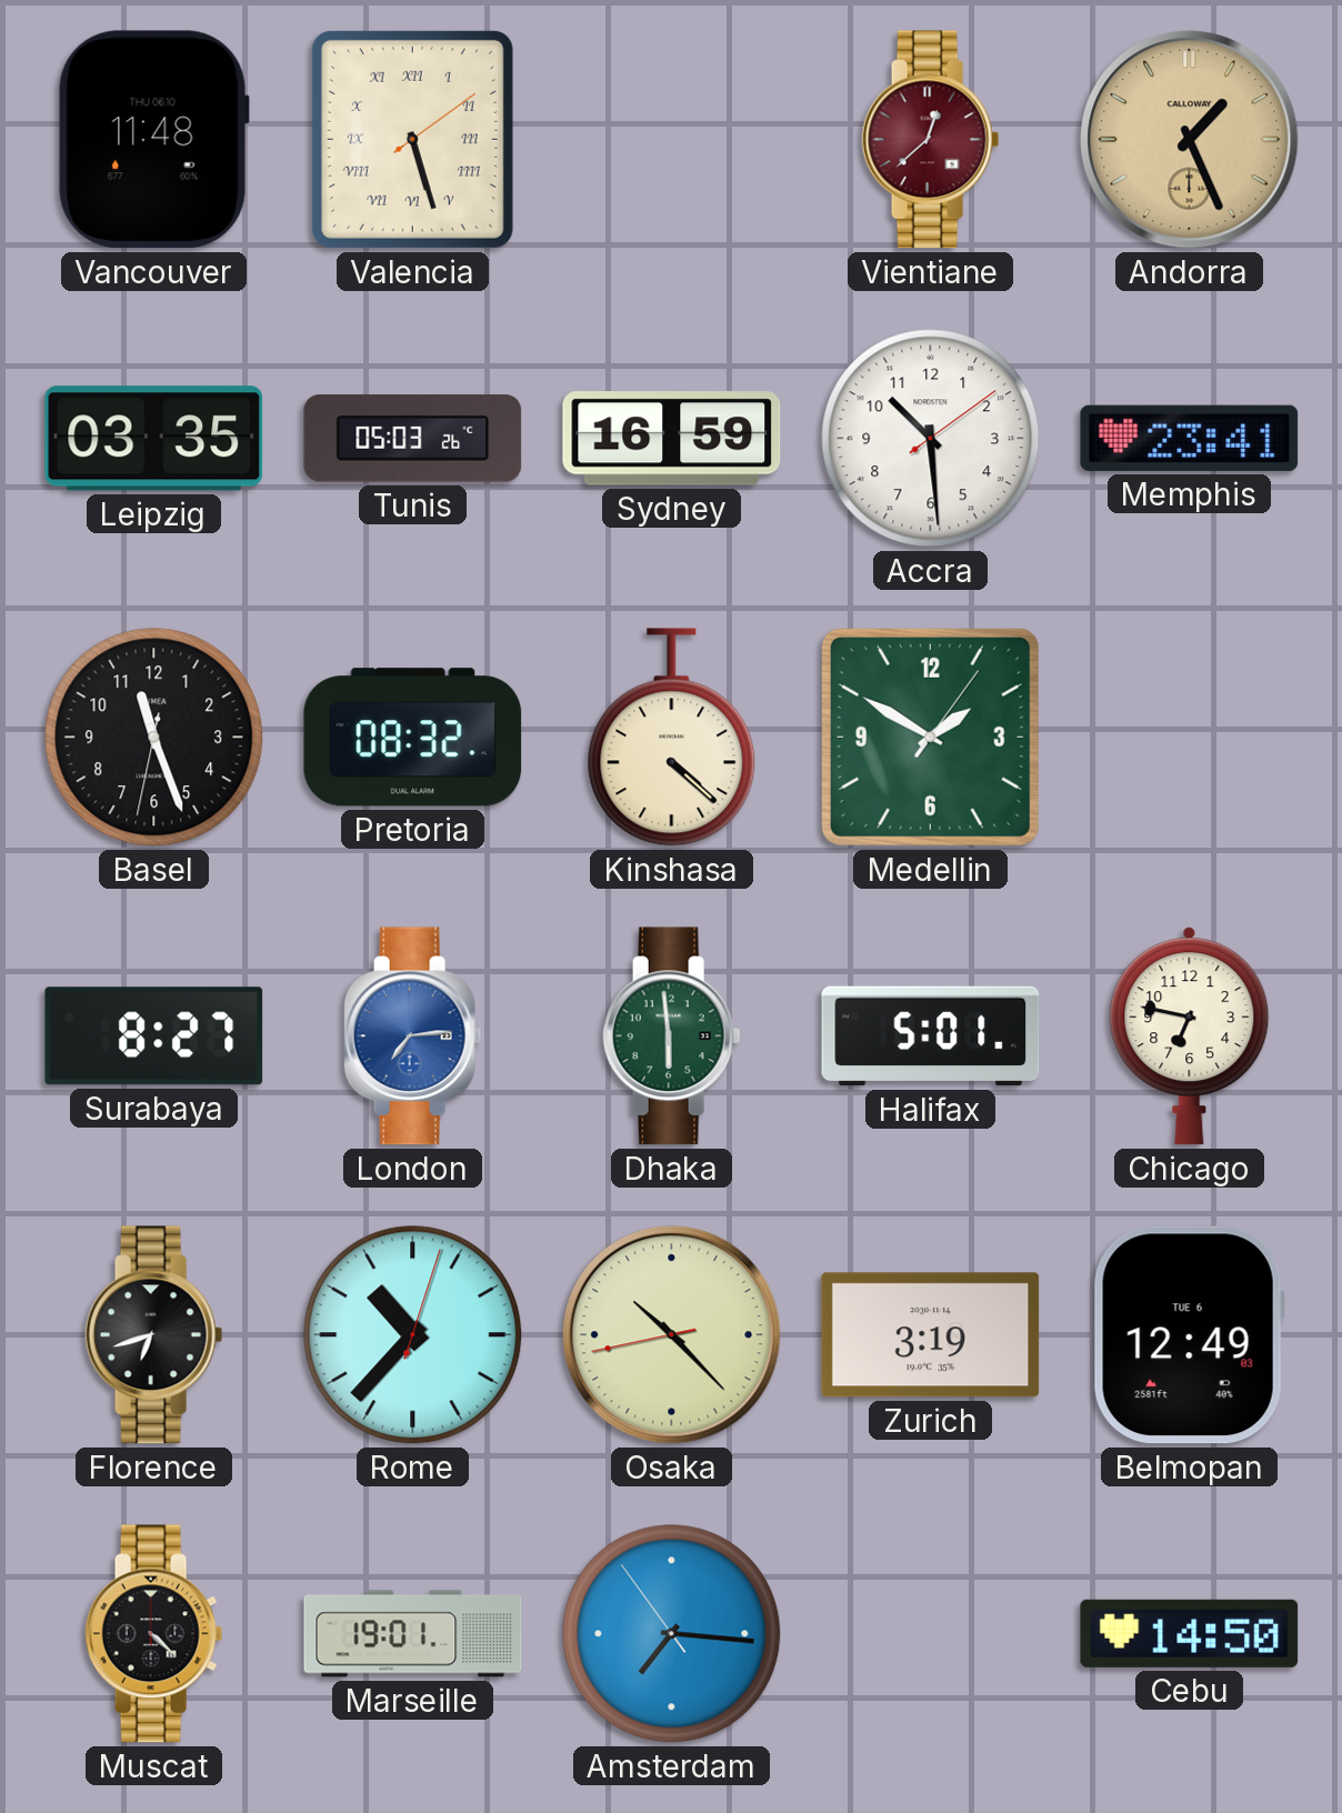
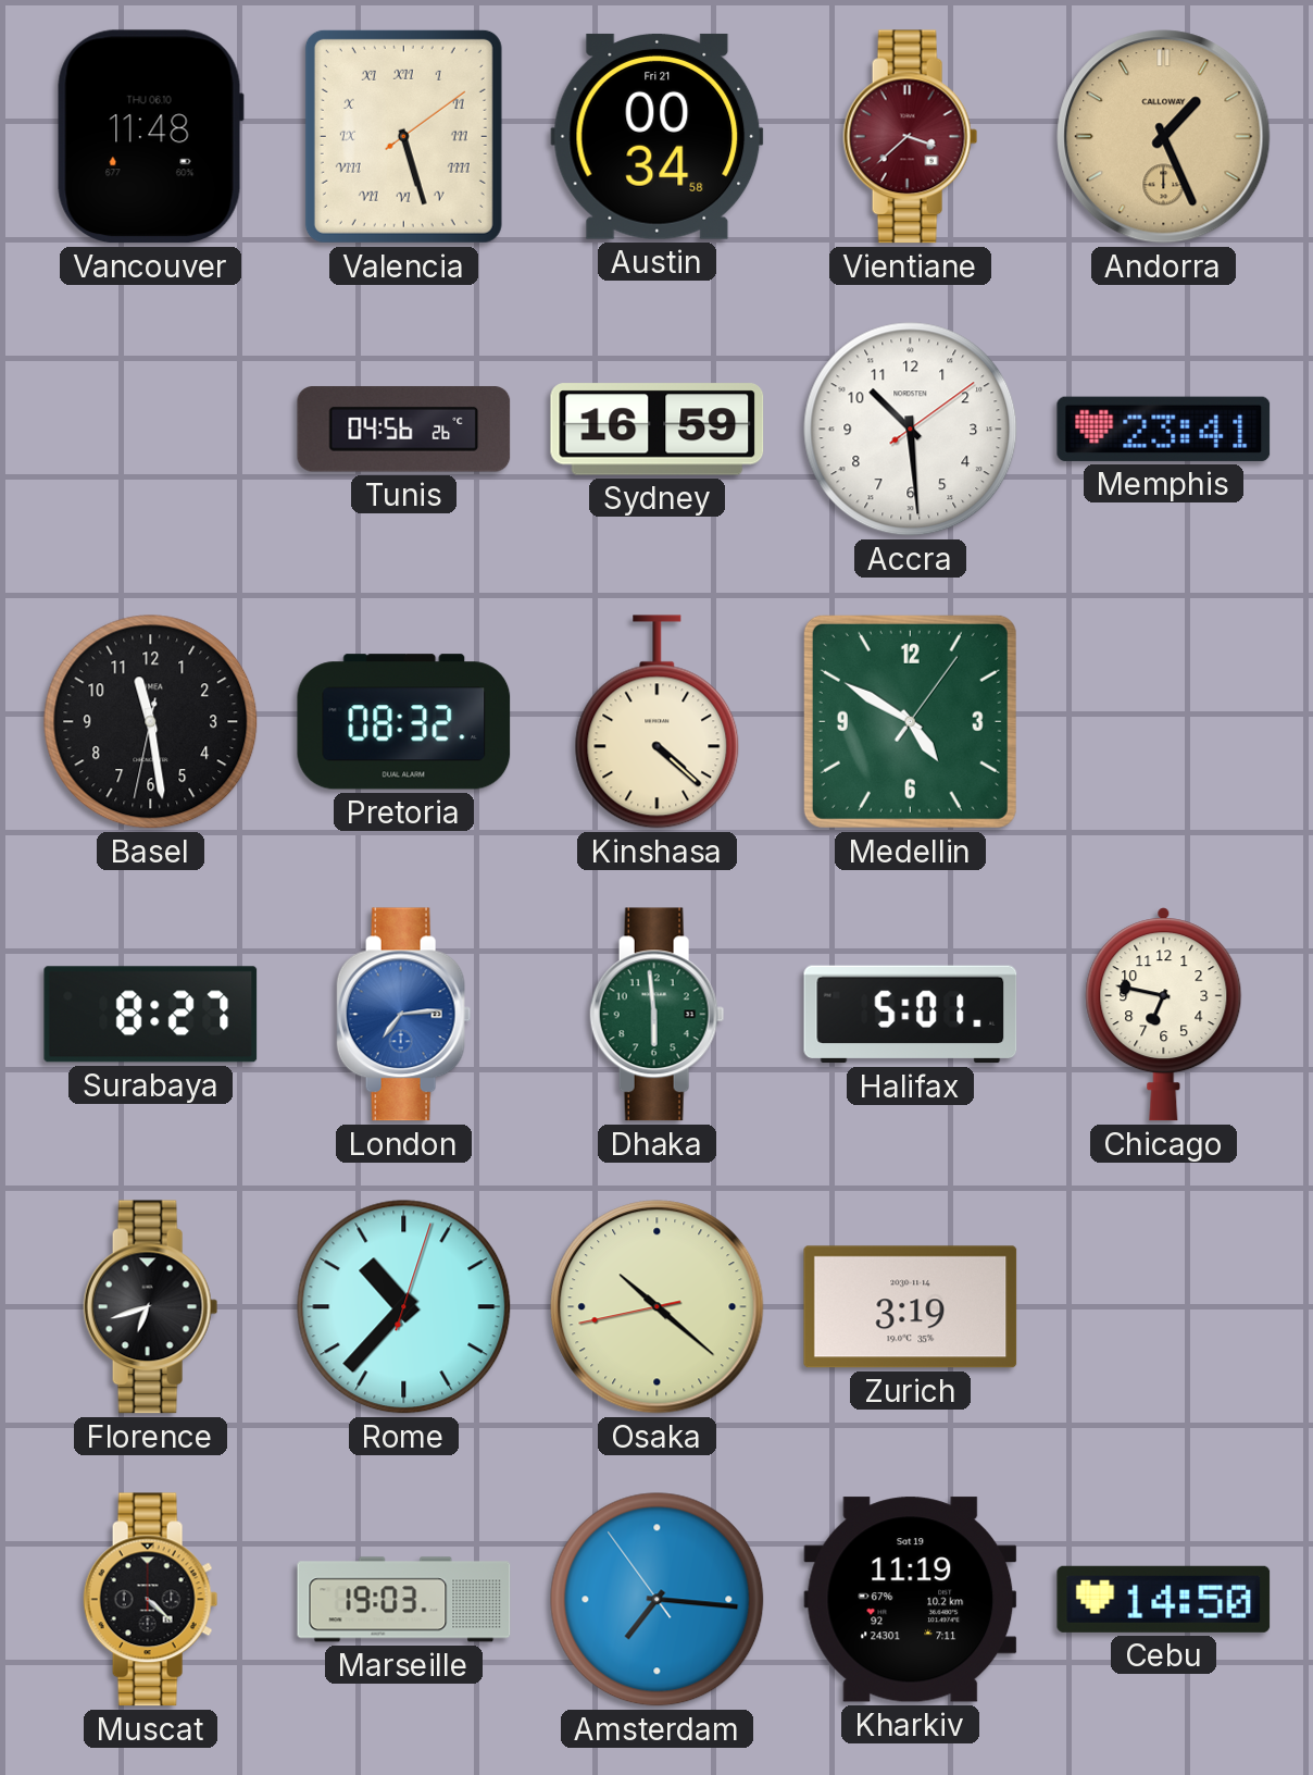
Austin: none -> 00:34
Vientiane: 12:38 -> 3:38
Leipzig: 03:35 -> none
Tunis: 05:03 -> 04:56
Basel: 11:26 -> 11:28
Medellin: 1:50 -> 4:50
Osaka: 10:22 -> 10:21
Belmopan: 12:49 -> none
Marseille: 19:01 -> 19:03
Kharkiv: none -> 11:19
